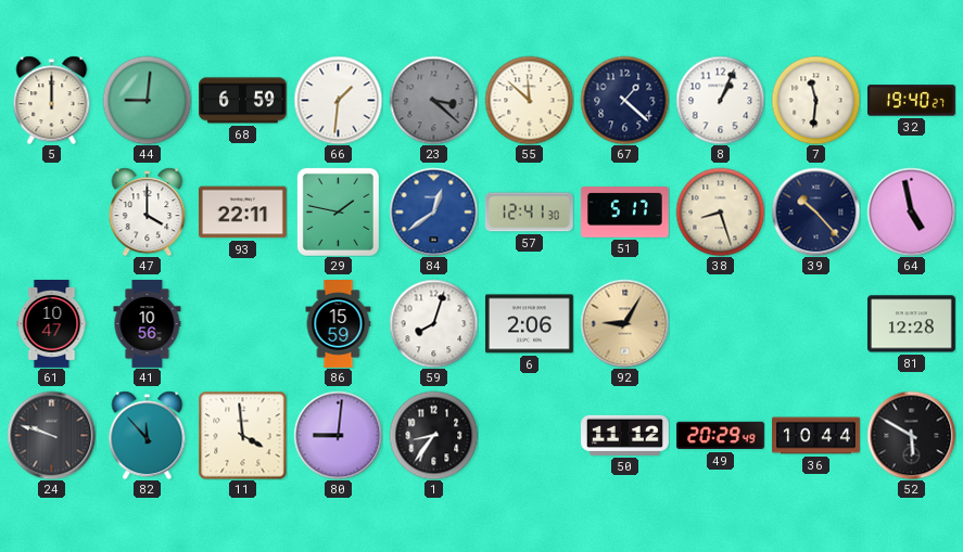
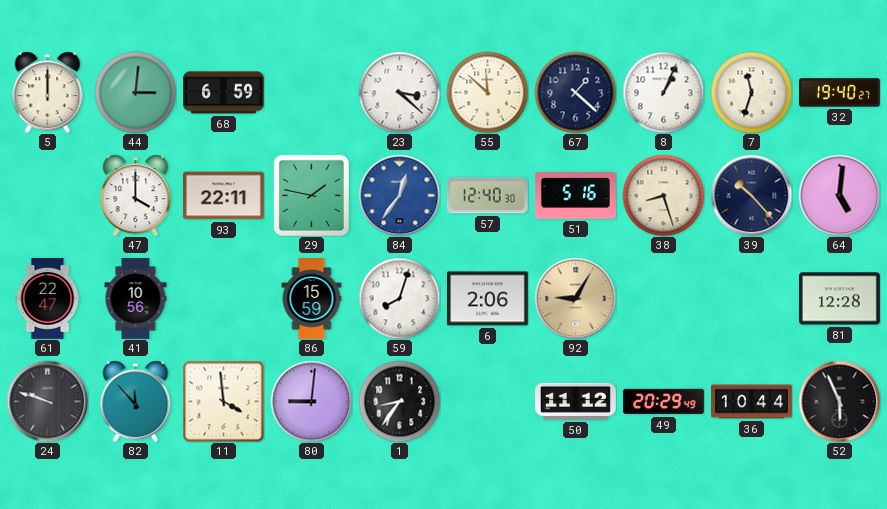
44: 9:01 -> 3:01
66: 1:31 -> none
23 dial: grey -> white
7: 11:31 -> 11:33
84: 12:39 -> 12:36
57: 12:41 -> 12:40
51: 5:17 -> 5:16
64: 4:58 -> 5:01
61: 10:47 -> 22:47
52: 5:50 -> 5:56
